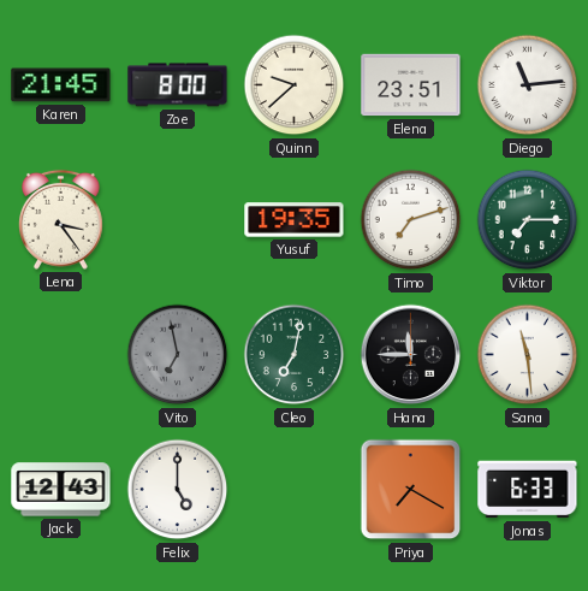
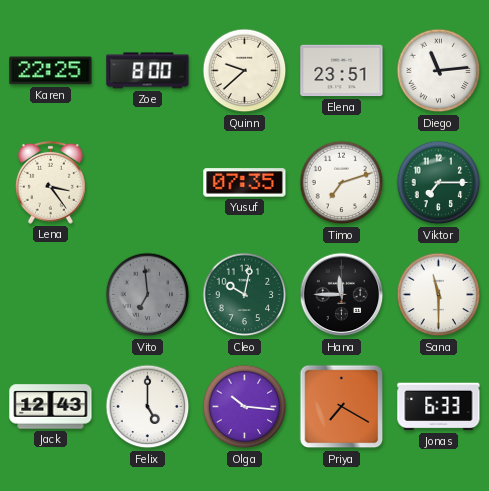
Karen: 21:45 -> 22:25
Yusuf: 19:35 -> 07:35
Vito: 6:58 -> 6:59
Cleo: 7:02 -> 10:02
Sana: 11:29 -> 11:30
Olga: none -> 10:16
